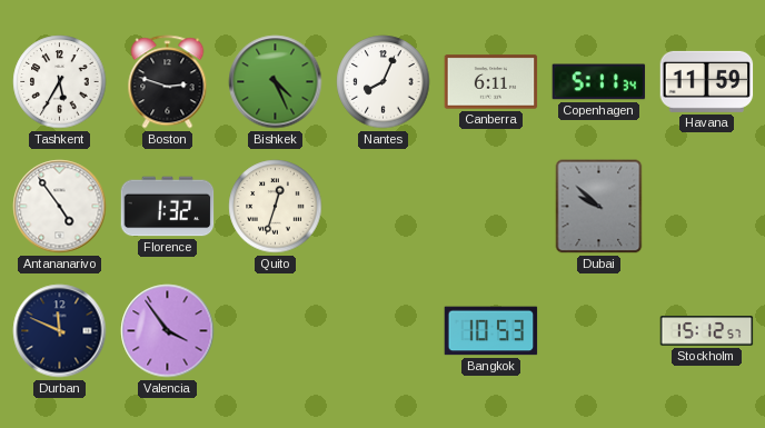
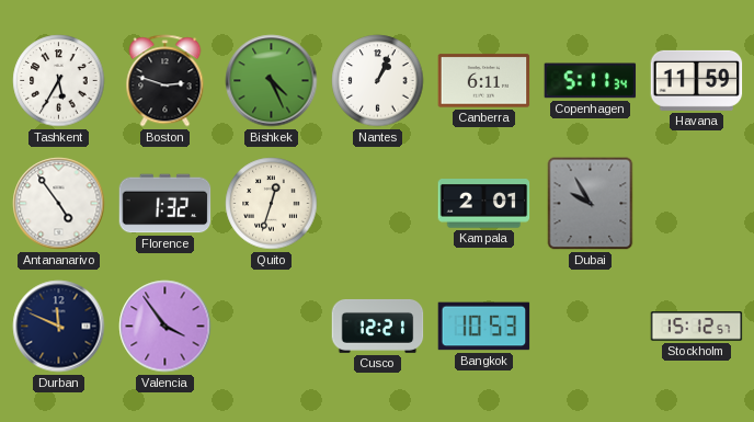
Nantes: 8:04 -> 1:04
Kampala: none -> 2:01
Dubai: 9:52 -> 9:55
Cusco: none -> 12:21
